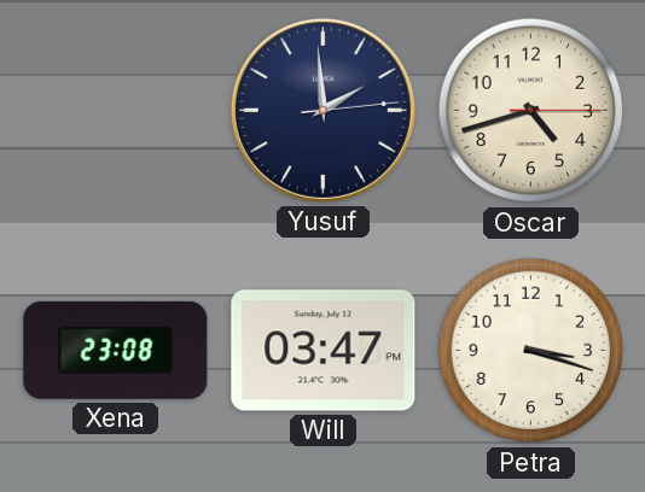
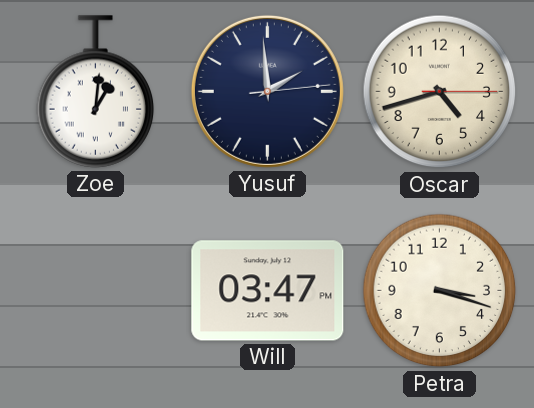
Zoe: none -> 1:01
Xena: 23:08 -> none
